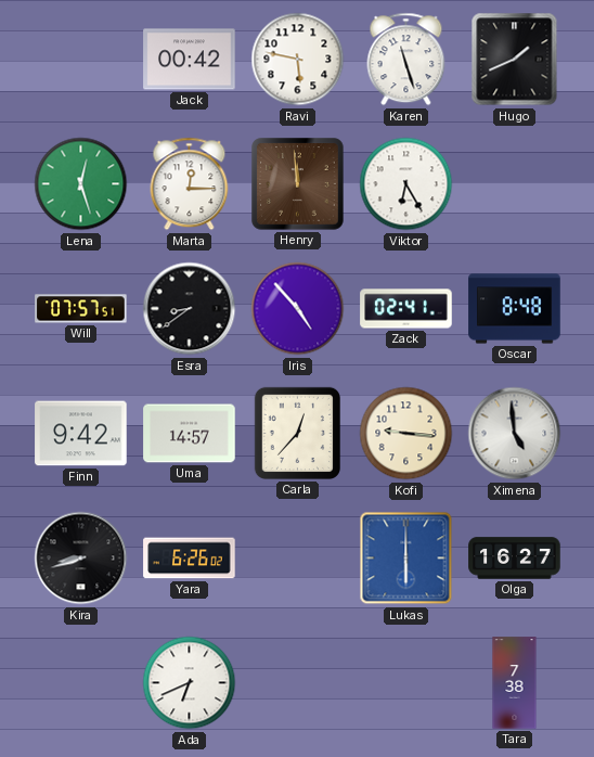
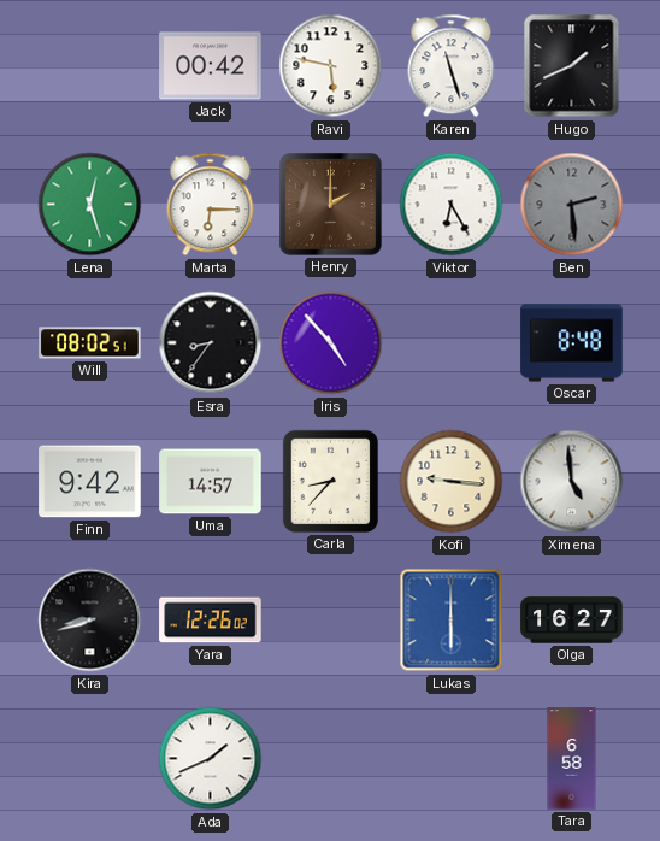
Marta: 12:15 -> 6:15
Henry: 11:59 -> 2:00
Ben: none -> 2:29
Will: 07:57 -> 08:02
Esra: 8:39 -> 8:36
Zack: 02:41 -> none
Carla: 12:37 -> 8:37
Yara: 6:26 -> 12:26
Ada: 6:41 -> 1:41
Tara: 7:38 -> 6:58
